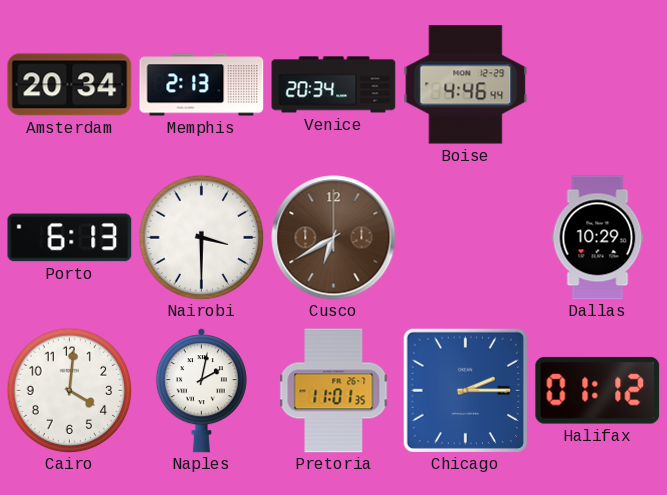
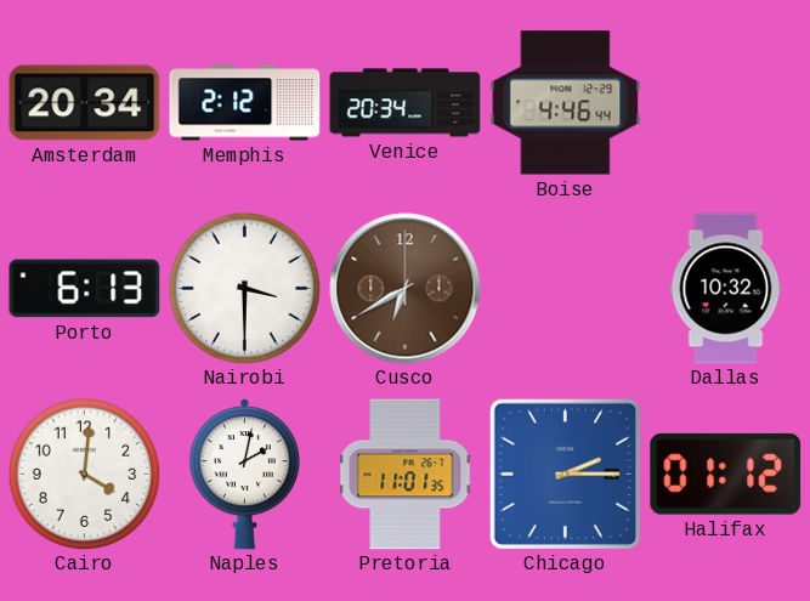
Memphis: 2:13 -> 2:12
Dallas: 10:29 -> 10:32
